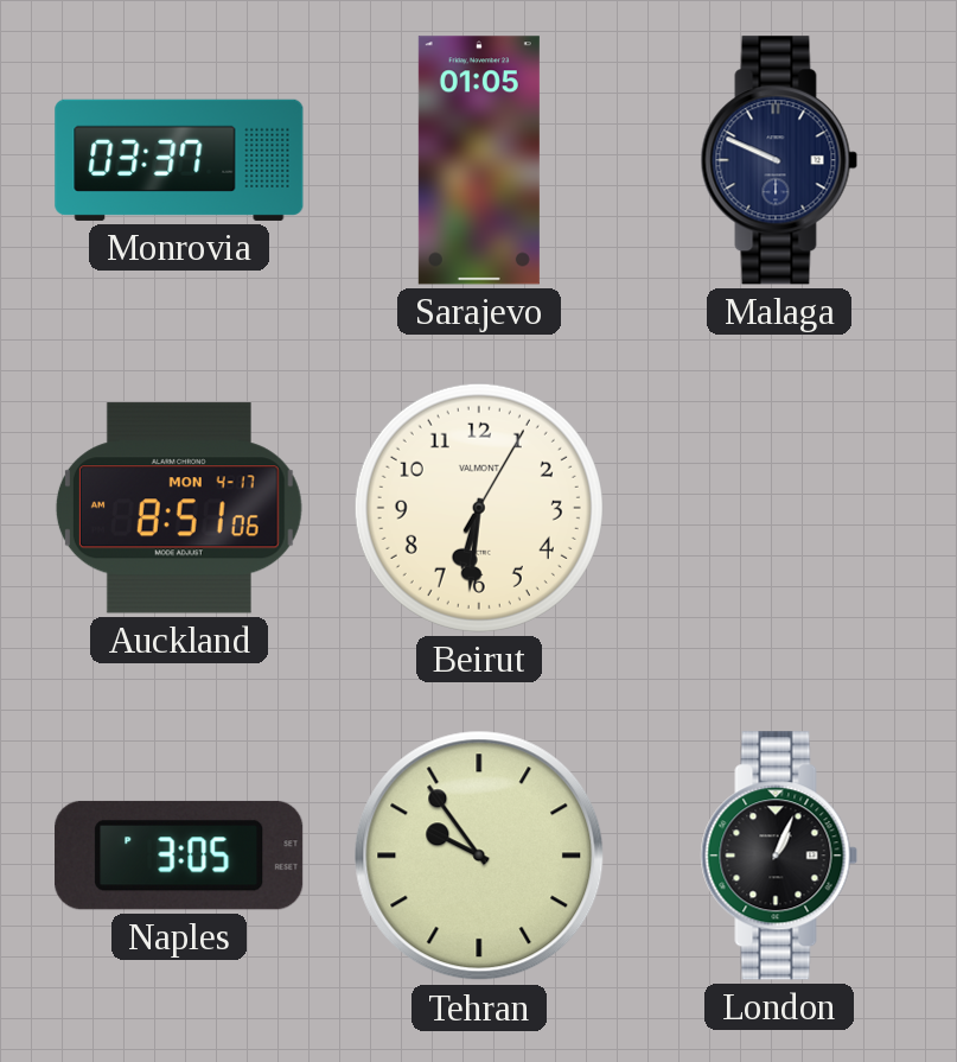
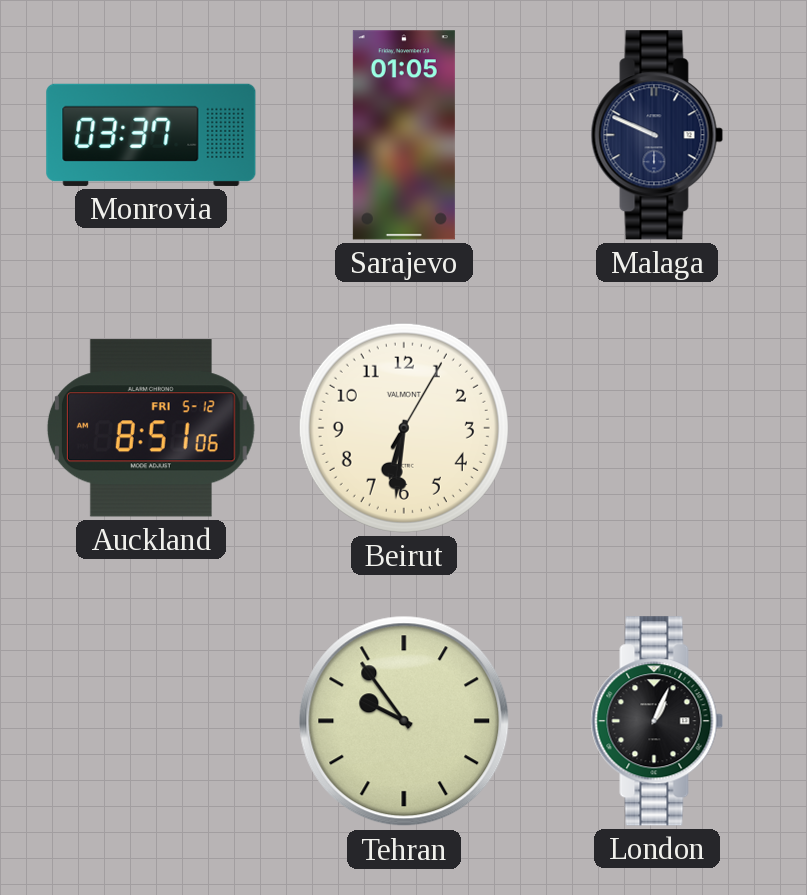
Auckland date: MON 4-17 -> FRI 5-12
Naples: 3:05 -> none
